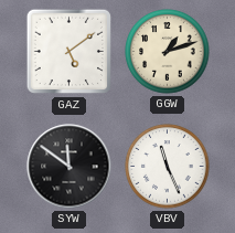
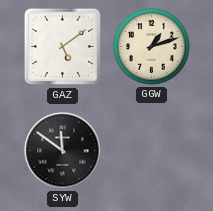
VBV: 11:26 -> none
